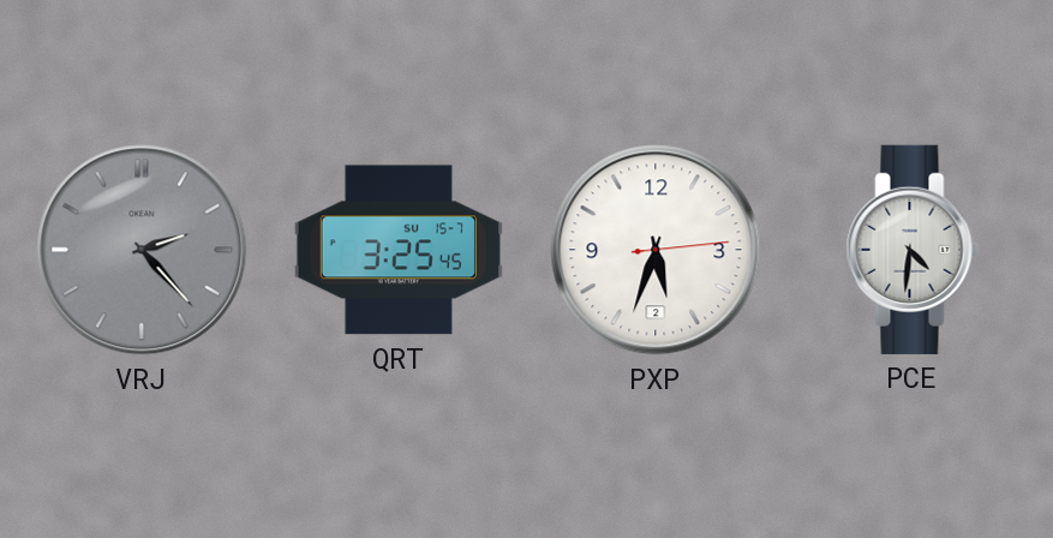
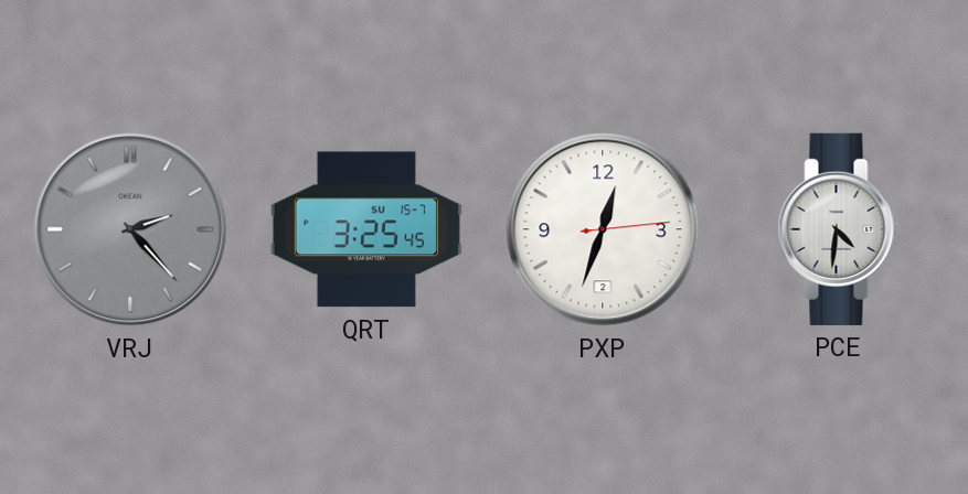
PXP: 5:33 -> 12:33
